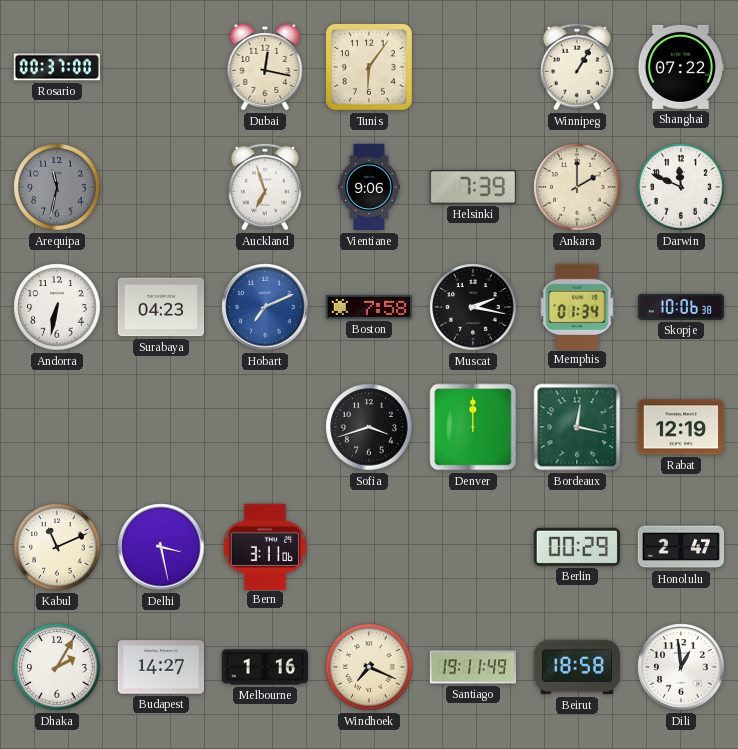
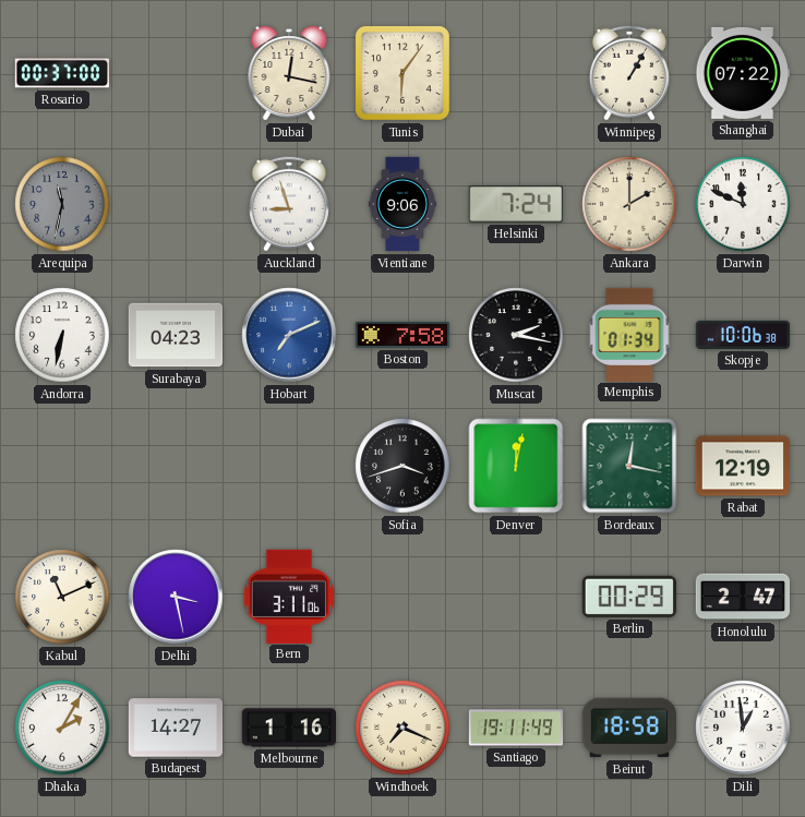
Auckland: 6:57 -> 8:57
Helsinki: 7:39 -> 7:24
Denver: 12:00 -> 12:02
